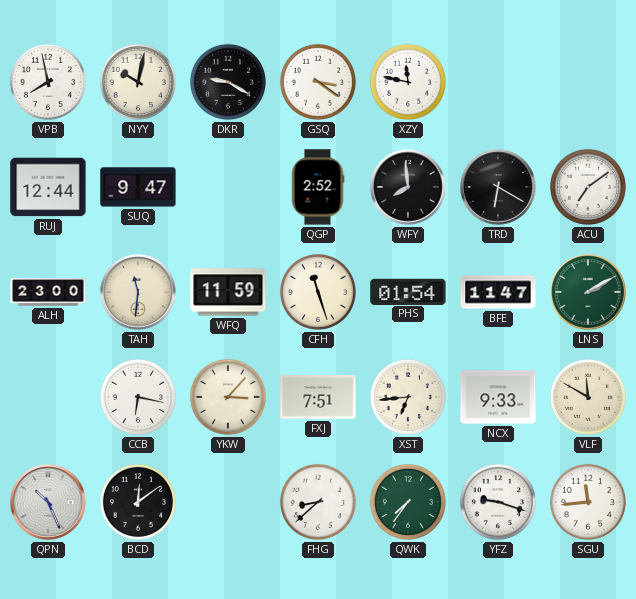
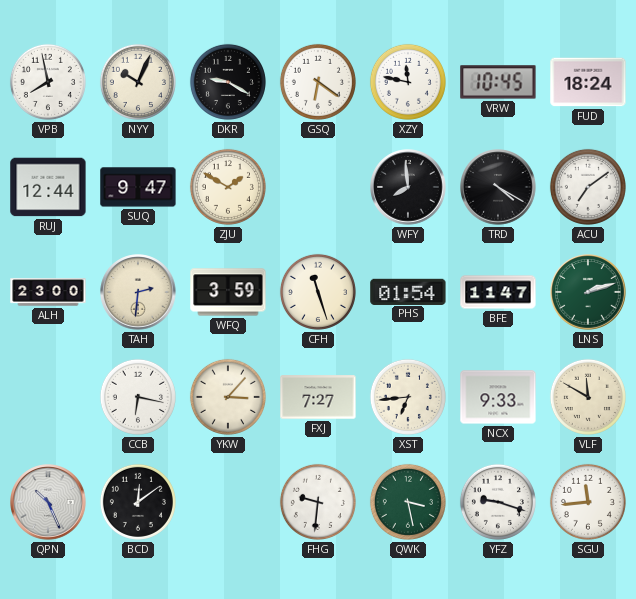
NYY: 10:02 -> 10:04
GSQ: 3:21 -> 6:21
VRW: none -> 10:45
FUD: none -> 18:24
ZJU: none -> 1:50
QGP: 2:52 -> none
TRD: 6:20 -> 4:20
TAH: 11:31 -> 2:31
WFQ: 11:59 -> 3:59
LNS: 2:10 -> 2:12
FXJ: 7:51 -> 7:27
FHG: 8:38 -> 9:31
QWK: 7:36 -> 3:28
